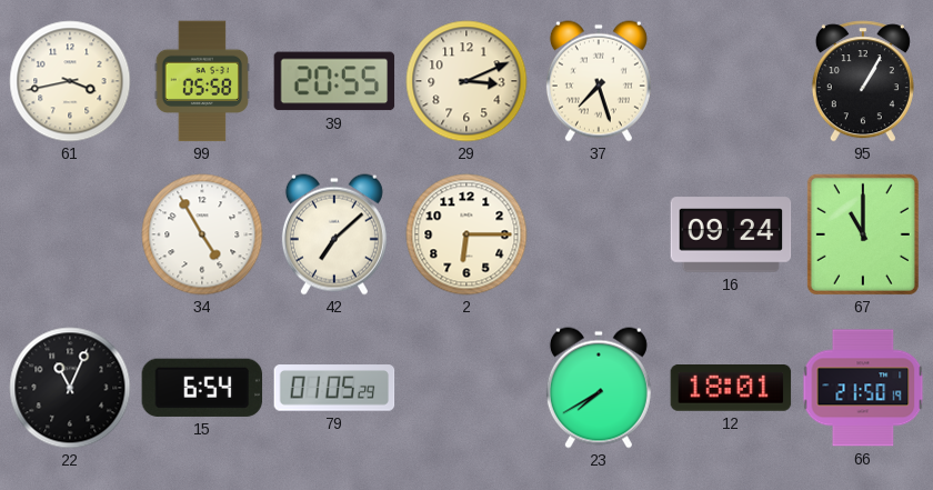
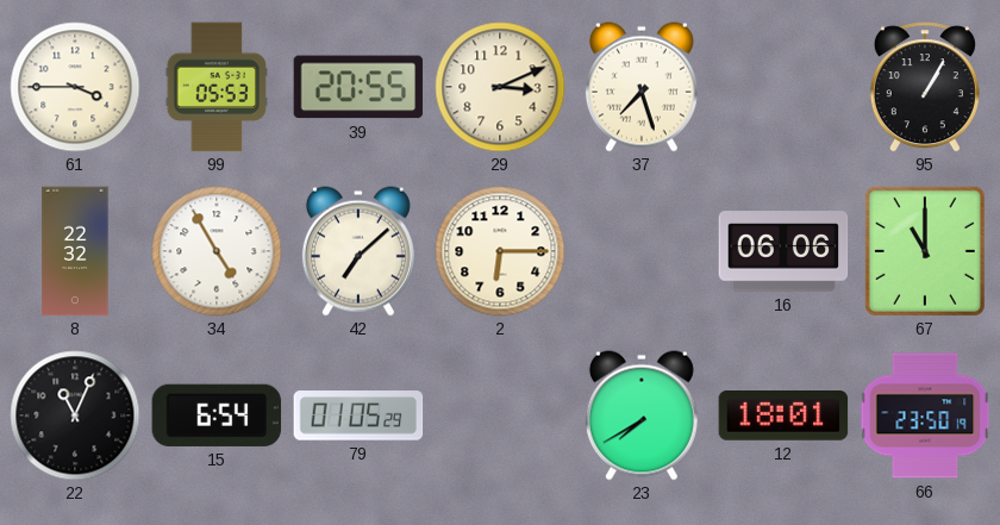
61: 3:43 -> 3:45
99: 05:58 -> 05:53
8: none -> 22:32
16: 09:24 -> 06:06
66: 21:50 -> 23:50
